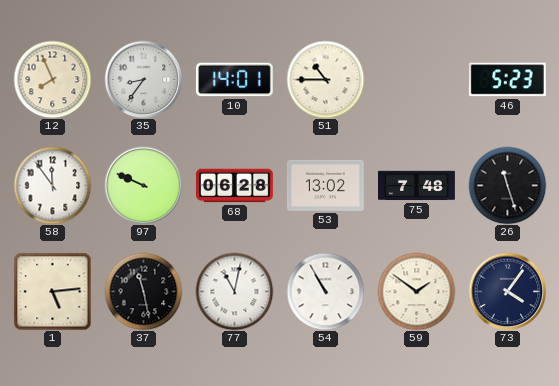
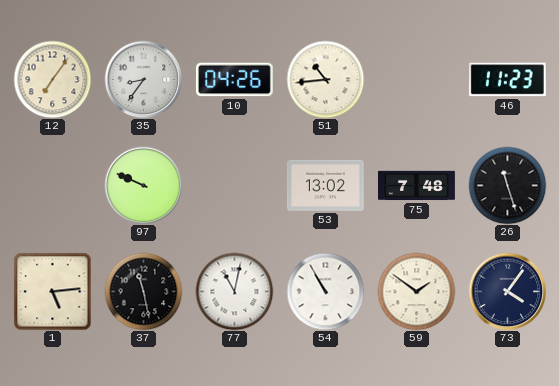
12: 7:56 -> 7:06
10: 14:01 -> 04:26
51: 10:45 -> 10:44
46: 5:23 -> 11:23
58: 11:54 -> none
68: 06:28 -> none
